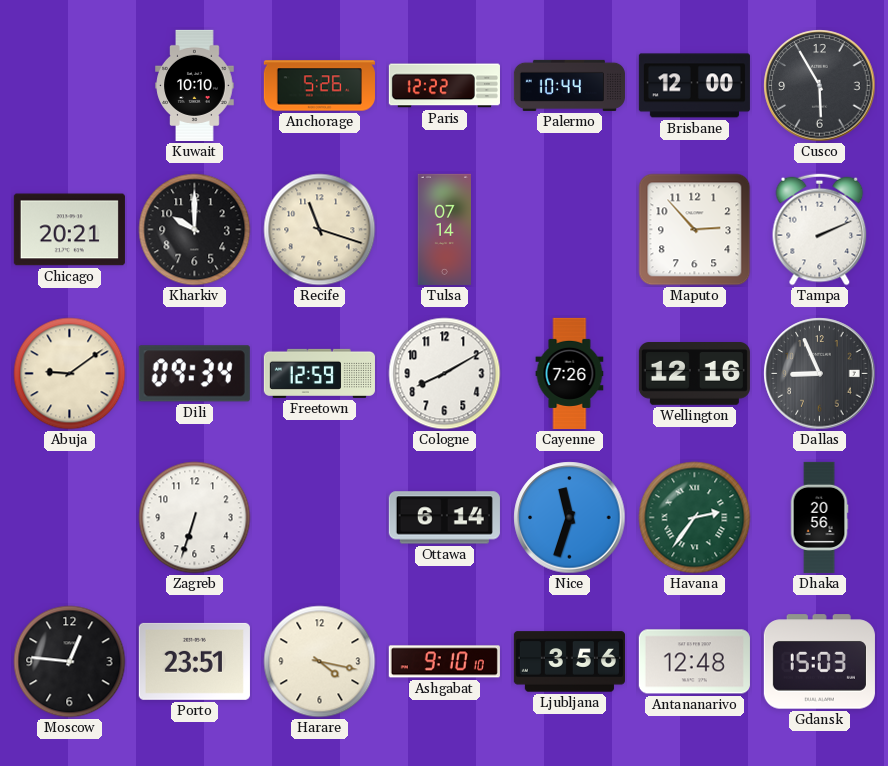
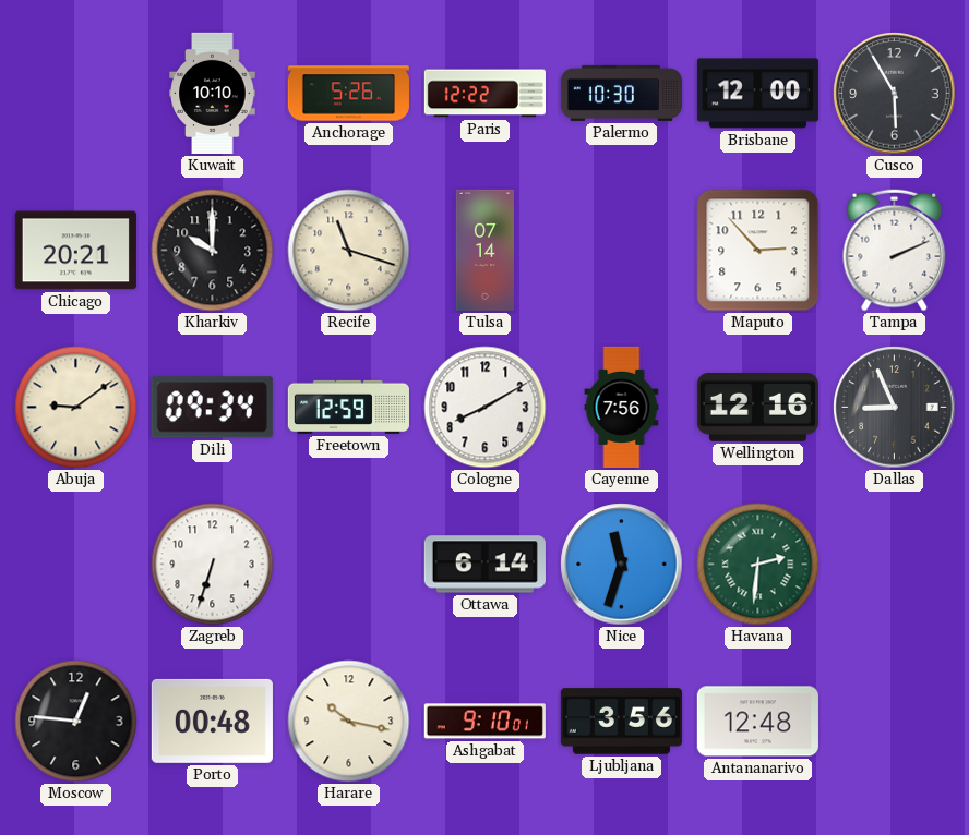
Palermo: 10:44 -> 10:30
Cayenne: 7:26 -> 7:56
Havana: 2:36 -> 2:31
Dhaka: 20:56 -> none
Porto: 23:51 -> 00:48
Harare: 4:17 -> 10:17
Ashgabat: 9:10:10 -> 9:10:01
Gdansk: 15:03 -> none
